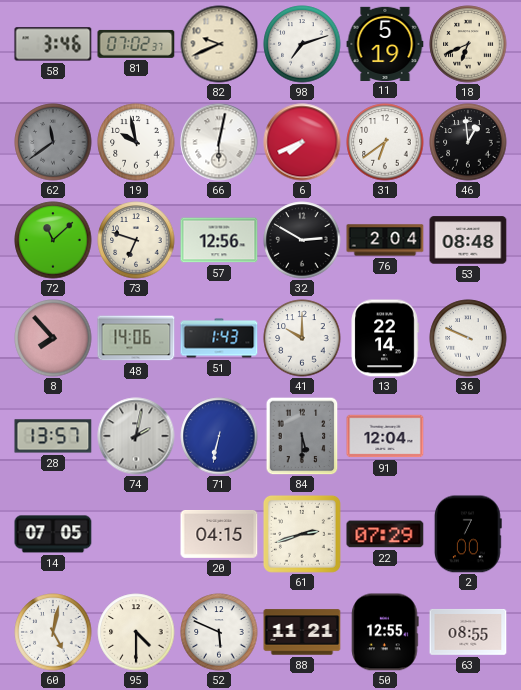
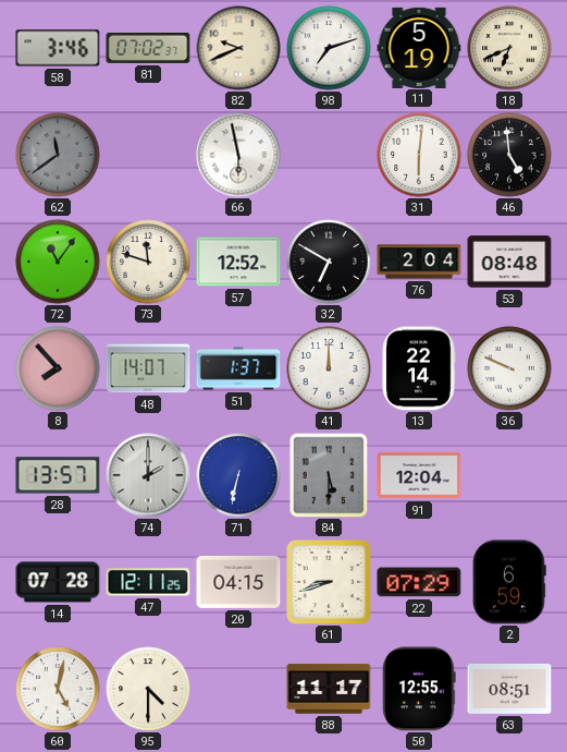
19: 9:58 -> none
66: 6:02 -> 5:58
6: 7:41 -> none
31: 6:39 -> 6:01
46: 12:59 -> 4:59
72: 11:08 -> 11:06
73: 6:48 -> 11:48
57: 12:56 -> 12:52
32: 2:50 -> 6:50
48: 14:06 -> 14:07
51: 1:43 -> 1:37
41: 10:00 -> 12:00
74: 2:02 -> 2:00
14: 07:05 -> 07:28
47: none -> 12:11
61: 2:42 -> 8:42
2: 7:00 -> 6:59
52: 5:49 -> none
88: 11:21 -> 11:17
63: 08:55 -> 08:51
